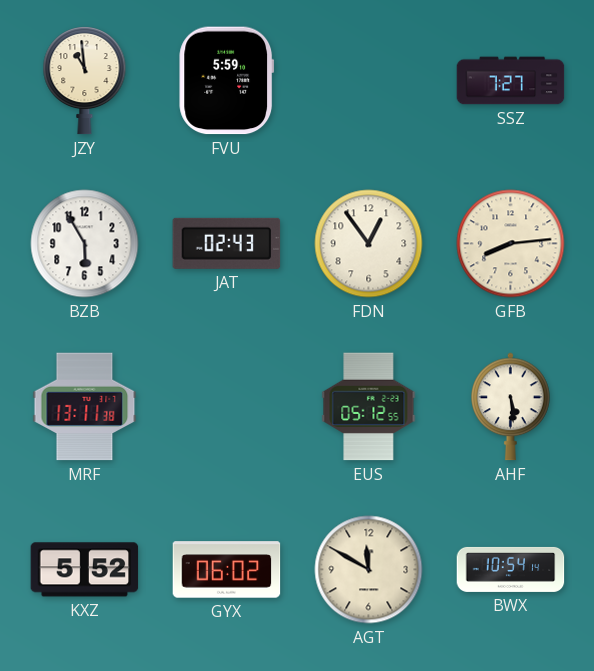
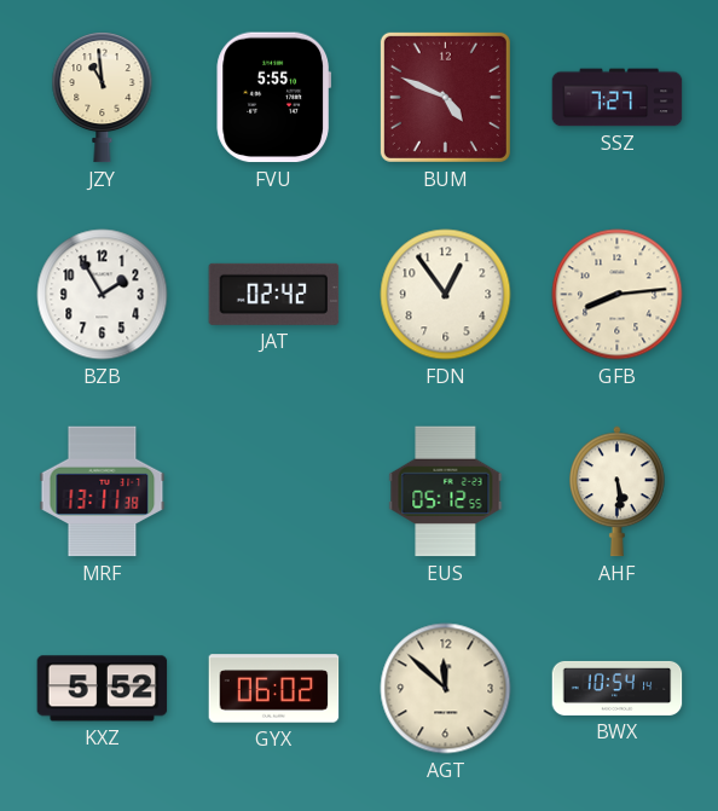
FVU: 5:59 -> 5:55
BUM: none -> 4:49
BZB: 5:55 -> 1:55
JAT: 02:43 -> 02:42
AGT: 11:50 -> 11:52
